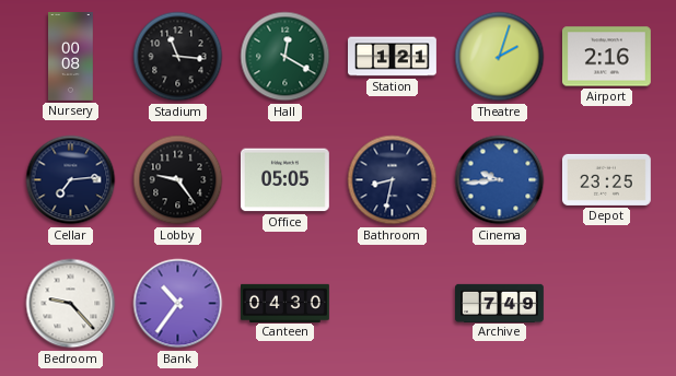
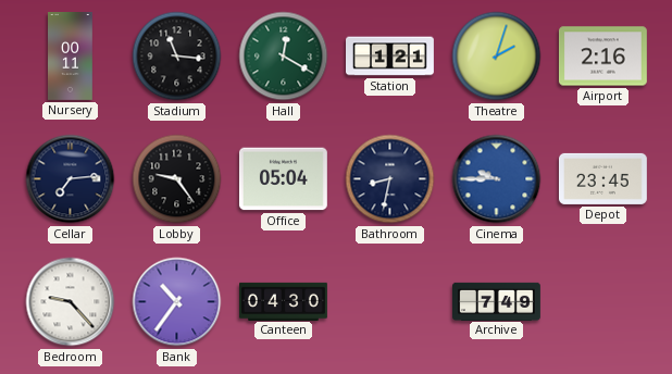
Nursery: 00:08 -> 00:11
Office: 05:05 -> 05:04
Cinema: 9:44 -> 9:45
Depot: 23:25 -> 23:45
